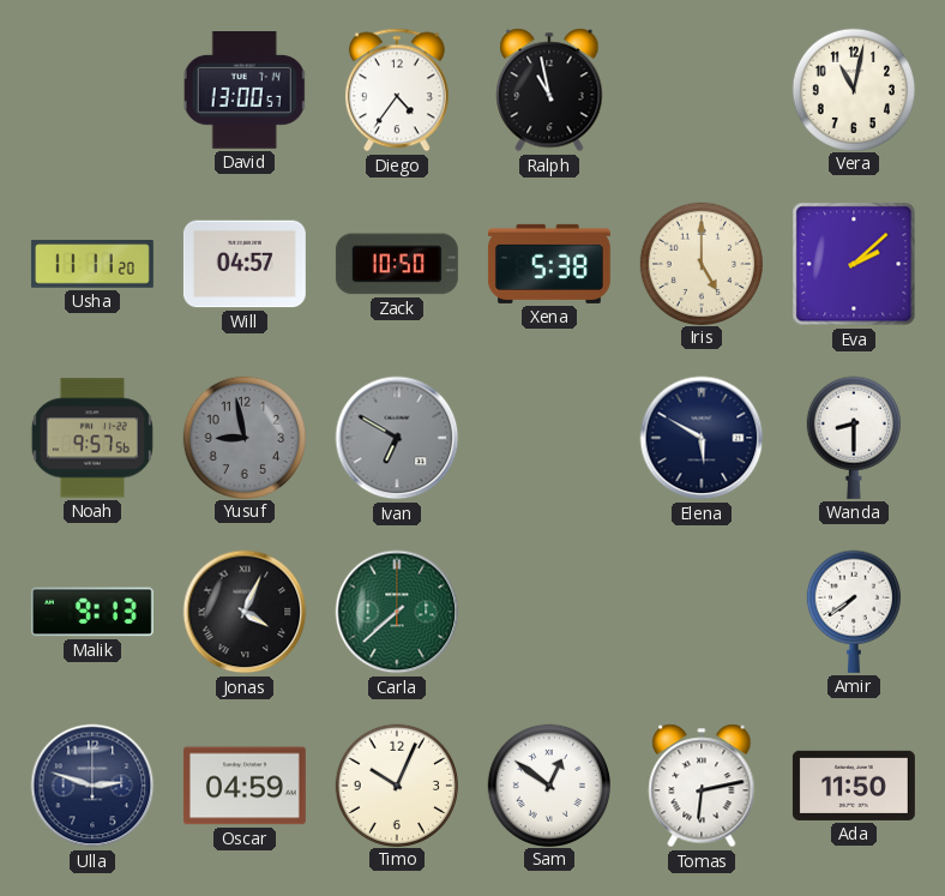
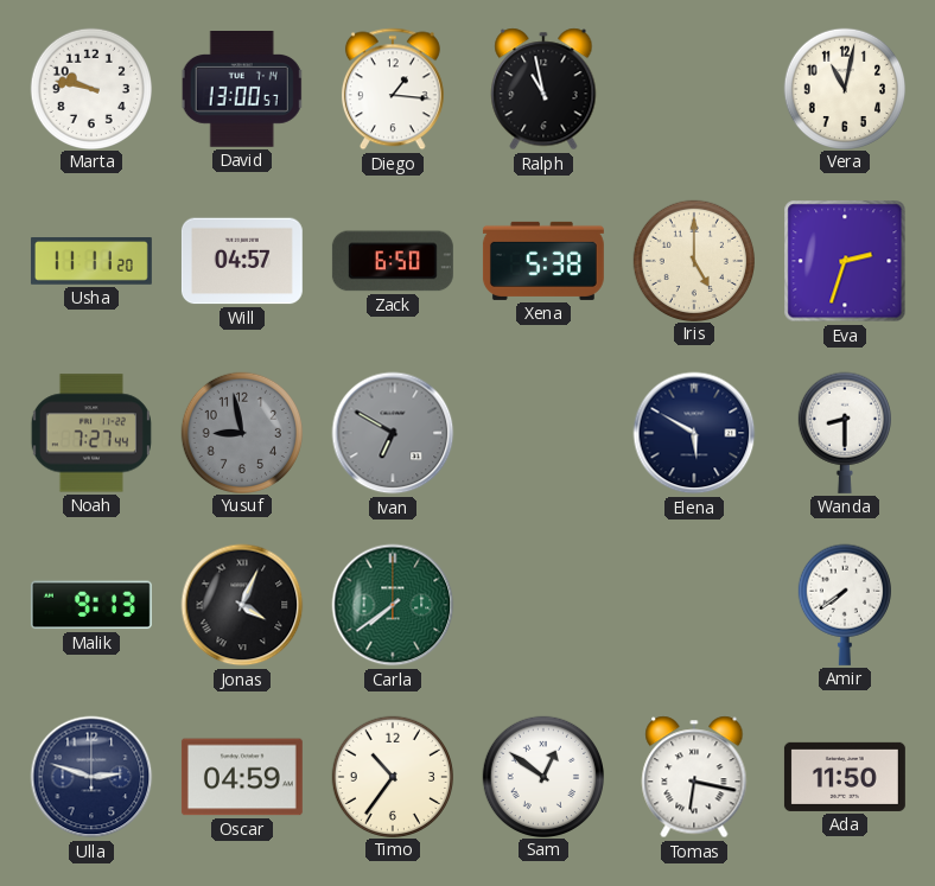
Marta: none -> 9:47
Diego: 4:36 -> 1:16
Zack: 10:50 -> 6:50
Eva: 2:08 -> 2:33
Noah: 9:57 -> 7:27
Carla: 7:38 -> 7:39
Timo: 10:04 -> 10:36
Tomas: 6:13 -> 6:17
